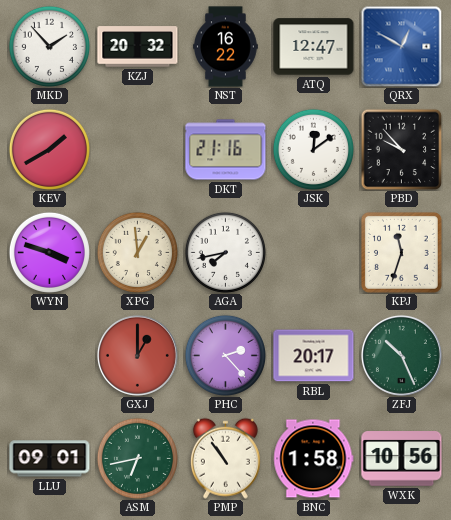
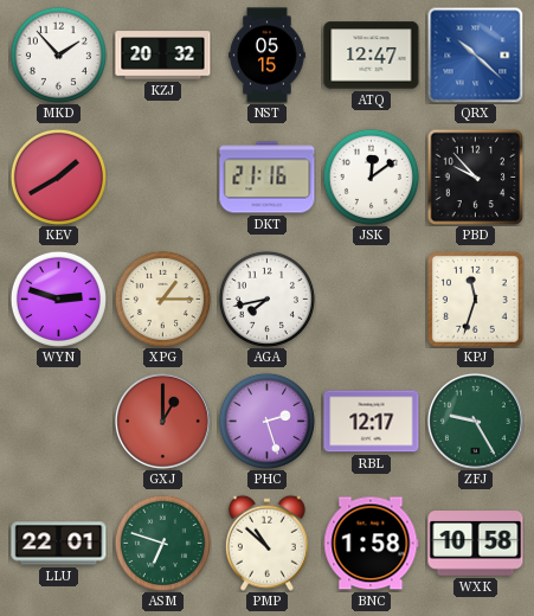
NST: 16:22 -> 05:15
QRX: 12:50 -> 10:22
WYN: 3:48 -> 2:48
XPG: 12:59 -> 1:15
PHC: 2:23 -> 2:27
RBL: 20:17 -> 12:17
ZFJ: 10:26 -> 9:25
LLU: 09:01 -> 22:01
ASM: 6:43 -> 6:48
PMP: 10:54 -> 10:52
WXK: 10:56 -> 10:58
